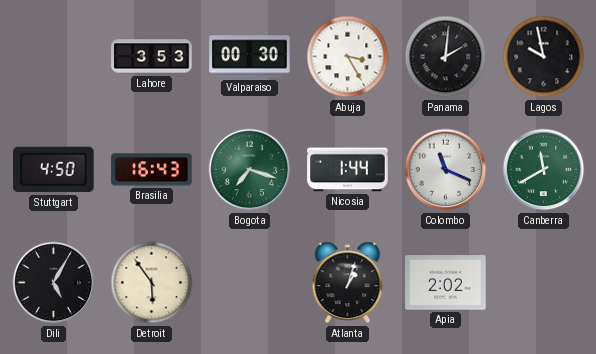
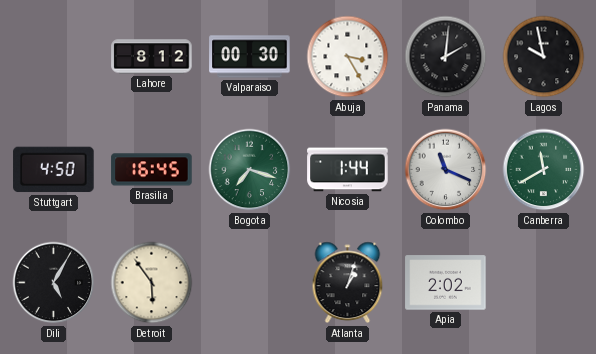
Lahore: 3:53 -> 8:12
Brasilia: 16:43 -> 16:45
